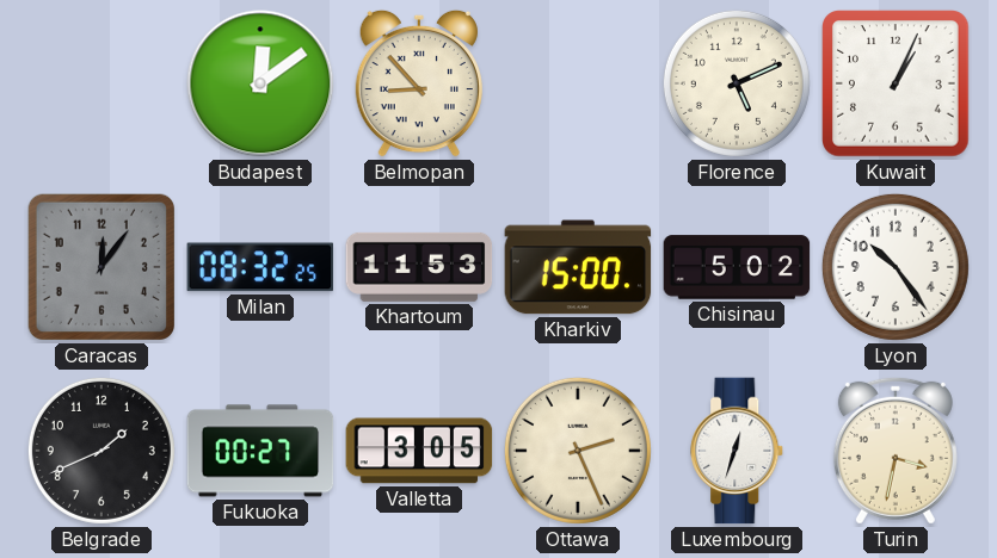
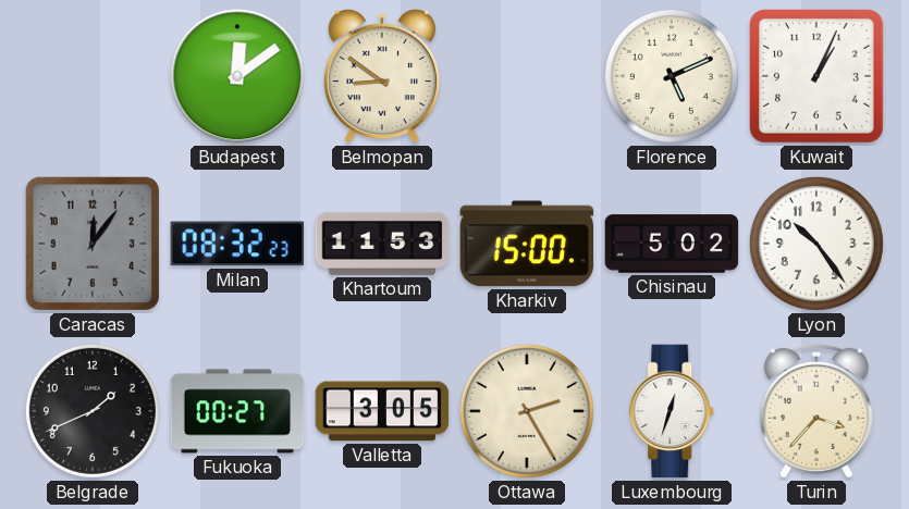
Belmopan: 8:53 -> 8:51
Milan: 08:32:25 -> 08:32:23
Ottawa: 2:26 -> 2:25
Turin: 3:32 -> 3:37
